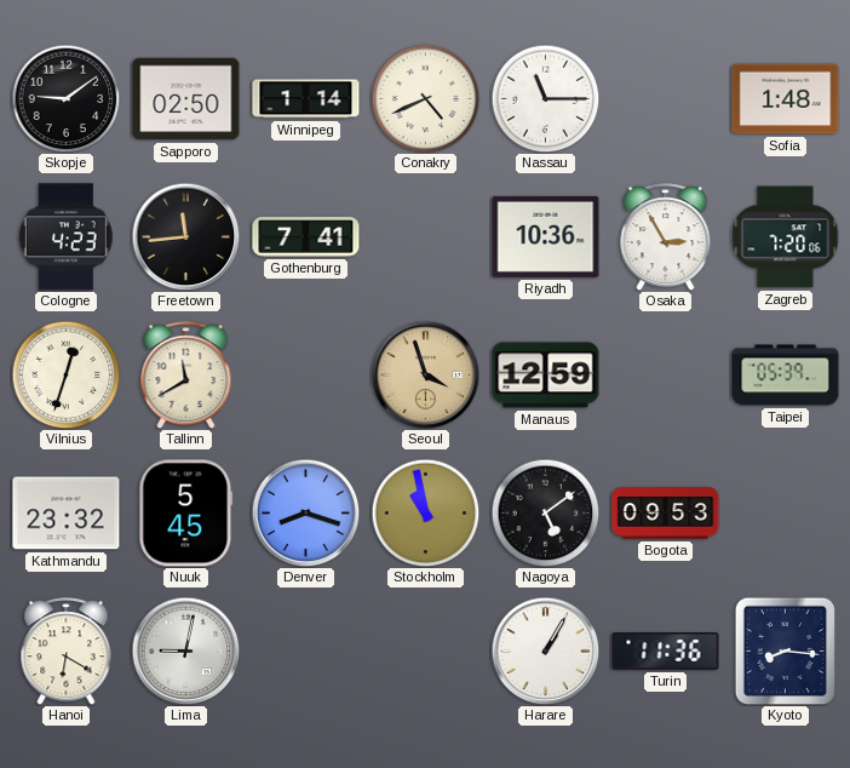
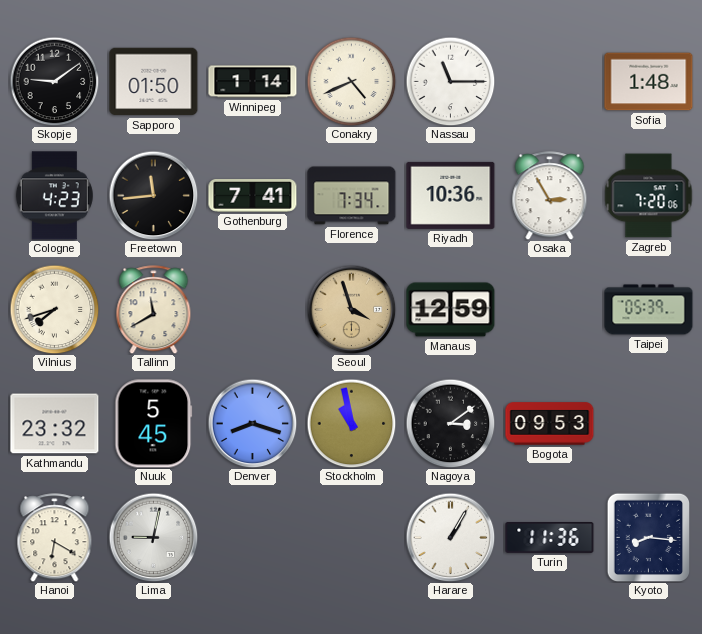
Sapporo: 02:50 -> 01:50
Florence: none -> 7:34
Vilnius: 12:33 -> 7:42
Nagoya: 5:09 -> 3:09
